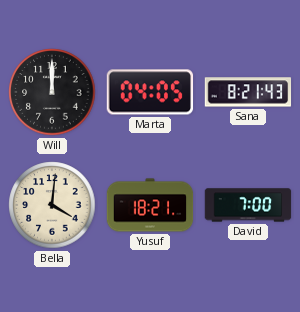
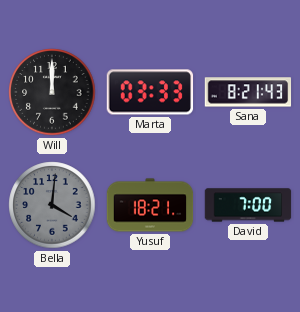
Marta: 04:05 -> 03:33
Bella dial: cream -> grey
